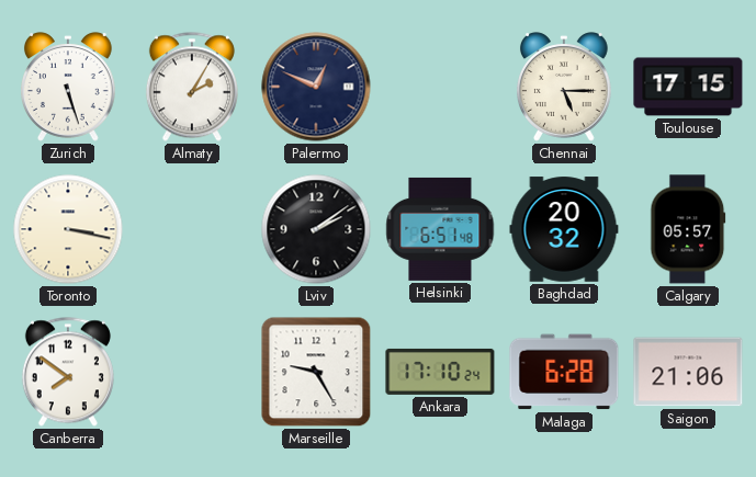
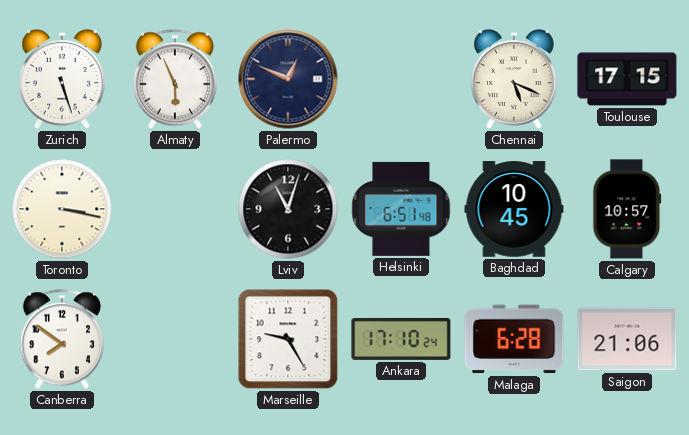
Almaty: 2:05 -> 5:56
Chennai: 5:15 -> 5:19
Lviv: 2:09 -> 11:03
Baghdad: 20:32 -> 10:45
Calgary: 05:57 -> 10:57
